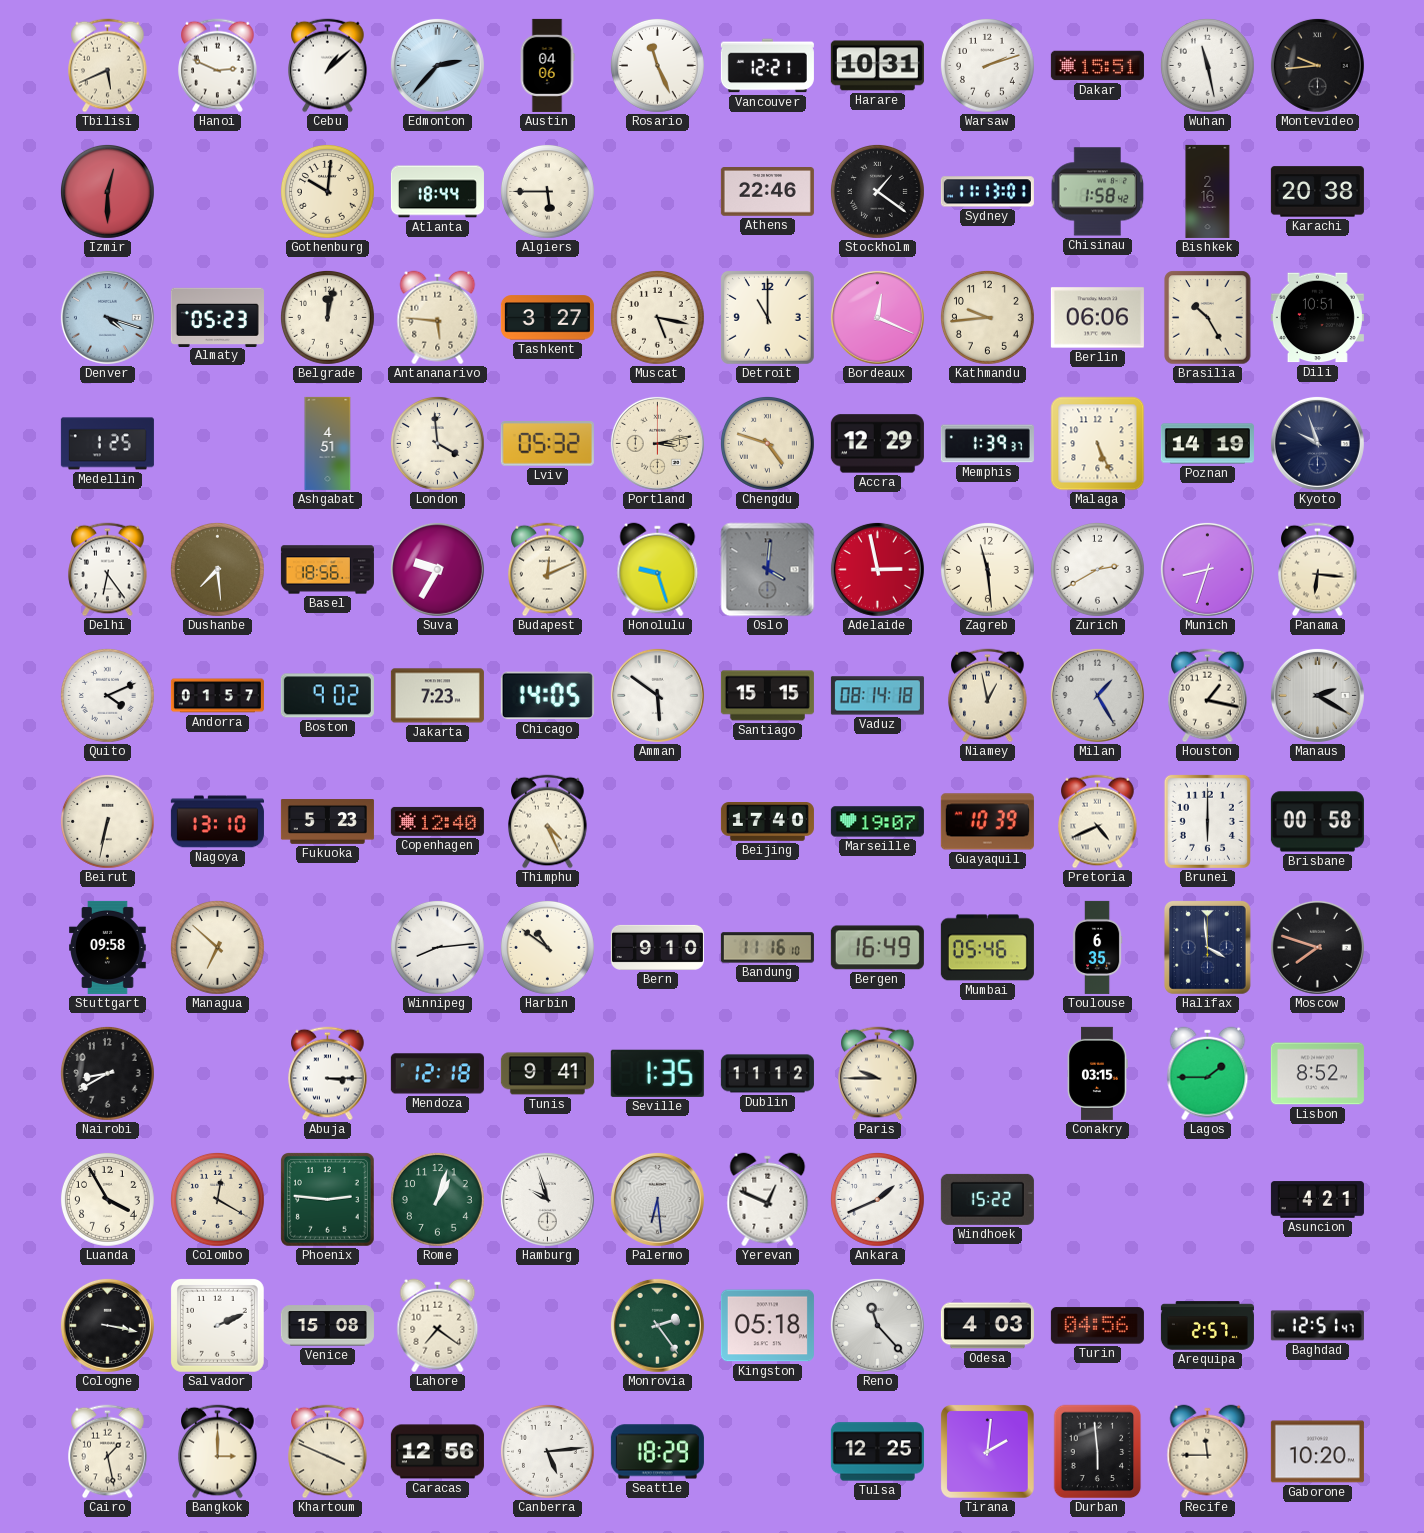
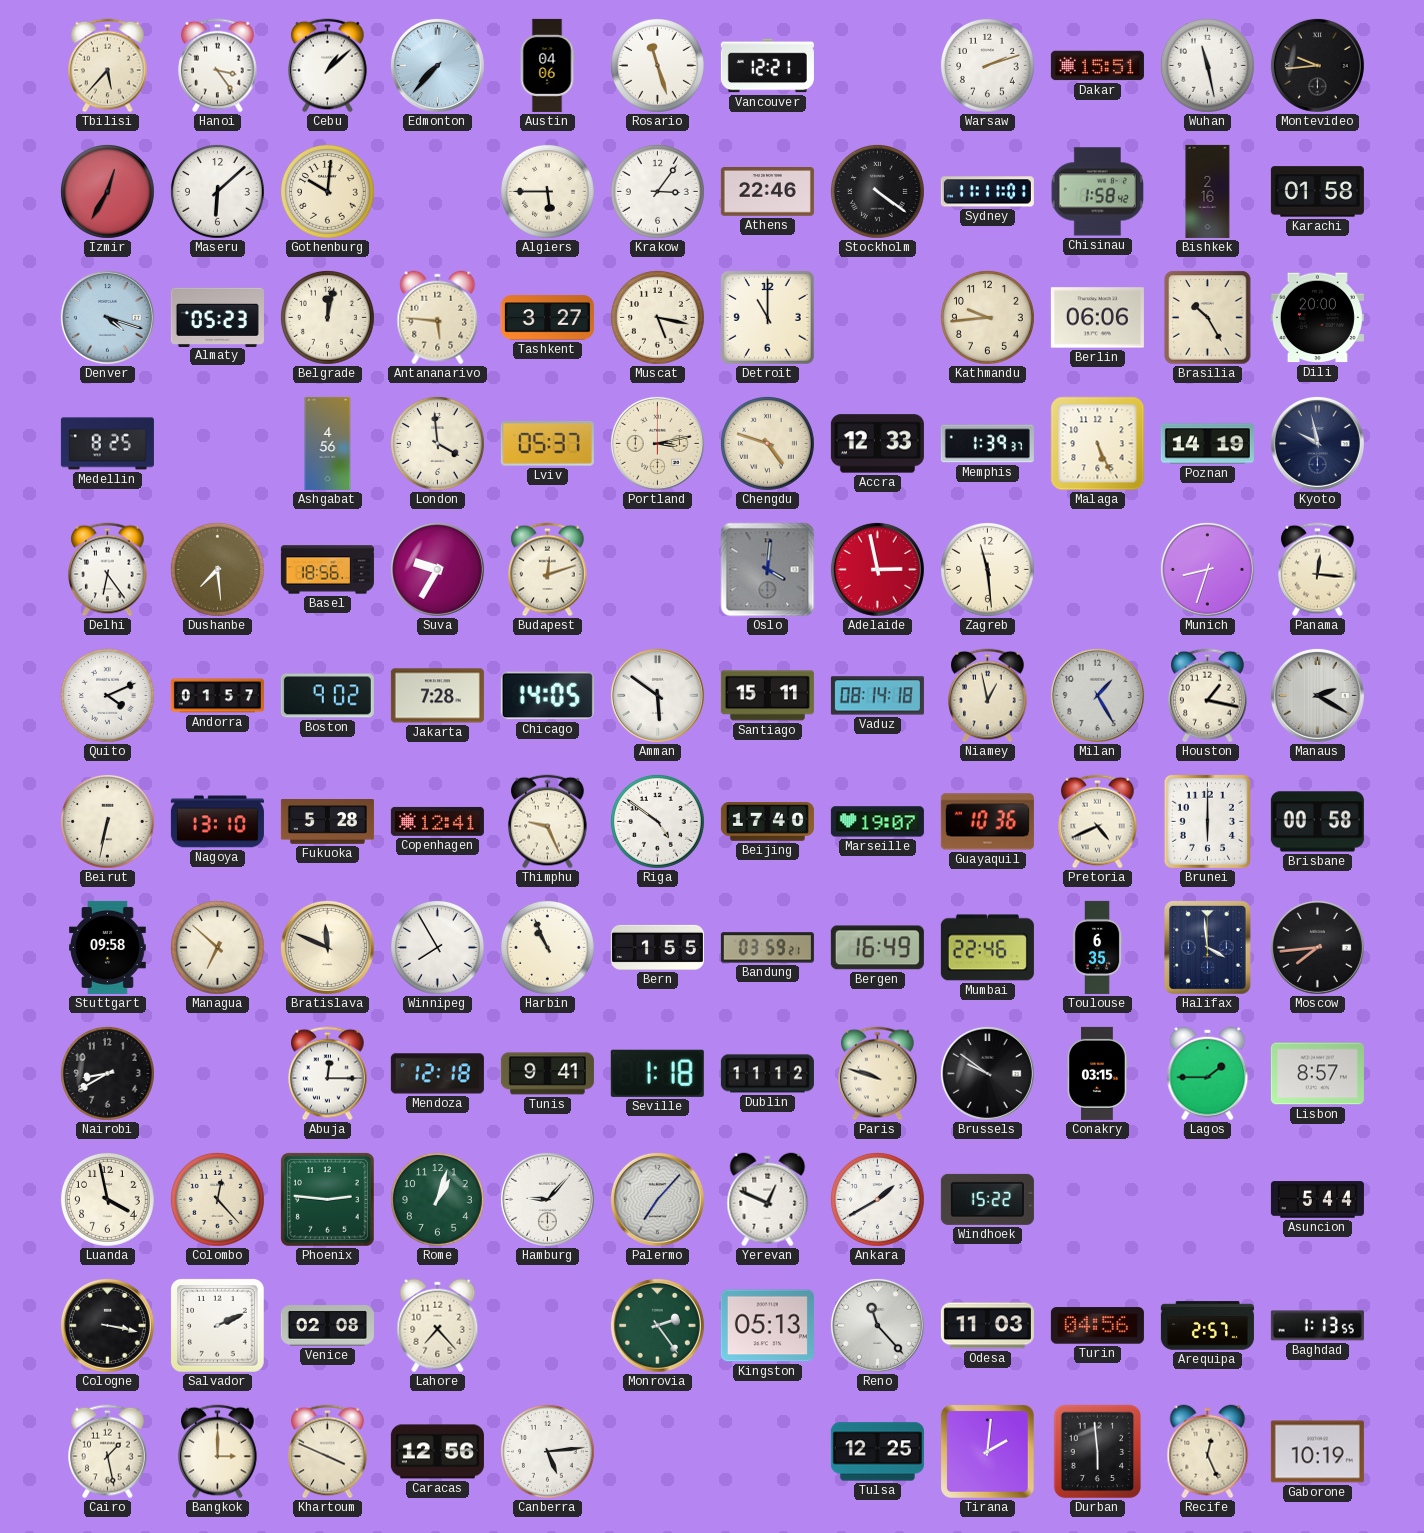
Tbilisi: 5:41 -> 5:37
Hanoi: 2:49 -> 3:24
Edmonton: 2:37 -> 7:37
Rosario: 11:26 -> 11:27
Harare: 10:31 -> none
Izmir: 12:30 -> 12:35
Maseru: none -> 6:08
Atlanta: 18:44 -> none
Krakow: none -> 3:06
Stockholm: 1:21 -> 4:21
Sydney: 11:13 -> 11:11
Karachi: 20:38 -> 01:58
Bordeaux: 12:19 -> none
Dili: 10:51 -> 20:00
Medellin: 1:25 -> 8:25
Ashgabat: 4:51 -> 4:56
Lviv: 05:32 -> 05:37
Accra: 12:29 -> 12:33
Kyoto: 9:57 -> 9:58
Budapest: 12:11 -> 12:12
Honolulu: 9:27 -> none
Zurich: 2:40 -> none
Panama: 6:16 -> 12:16
Jakarta: 7:23 -> 7:28
Santiago: 15:15 -> 15:11
Fukuoka: 5:23 -> 5:28
Copenhagen: 12:40 -> 12:41
Thimphu: 4:26 -> 9:26
Riga: none -> 4:51
Guayaquil: 10:39 -> 10:36
Bratislava: none -> 11:49
Winnipeg: 8:14 -> 7:55
Harbin: 10:51 -> 10:56
Bern: 9:10 -> 1:55
Bandung: 11:16 -> 03:59
Mumbai: 05:46 -> 22:46
Moscow: 7:48 -> 7:44
Abuja: 3:15 -> 12:15
Seville: 1:35 -> 1:18
Paris: 9:45 -> 9:48
Brussels: none -> 9:51
Lisbon: 8:52 -> 8:57
Luanda: 3:55 -> 3:58
Colombo: 12:20 -> 12:23
Hamburg: 9:57 -> 9:07
Palermo: 6:29 -> 7:07
Ankara: 1:41 -> 1:40
Asuncion: 4:21 -> 5:44
Venice: 15:08 -> 02:08
Lahore: 7:21 -> 7:23
Kingston: 05:18 -> 05:13
Odesa: 4:03 -> 11:03
Baghdad: 12:51 -> 1:13
Seattle: 18:29 -> none
Recife: 11:45 -> 12:26
Gaborone: 10:20 -> 10:19
